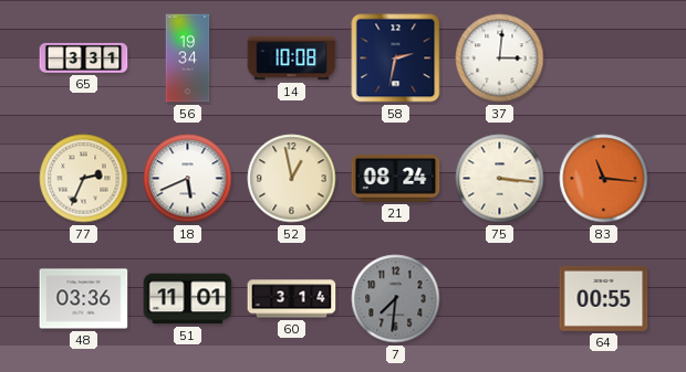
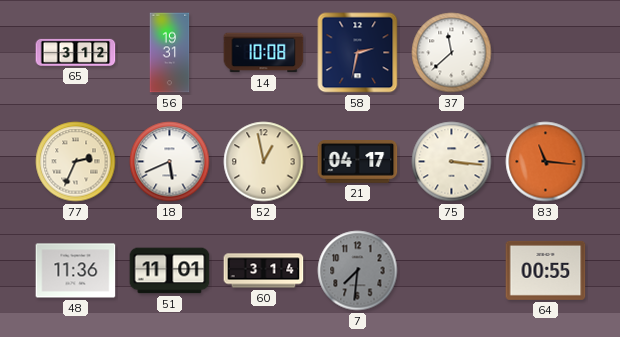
65: 3:31 -> 3:12
56: 19:34 -> 19:31
37: 3:01 -> 11:38
21: 08:24 -> 04:17
48: 03:36 -> 11:36
